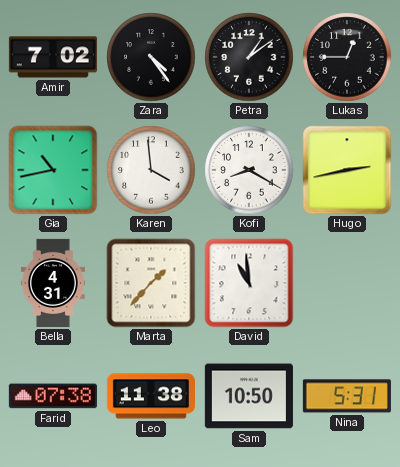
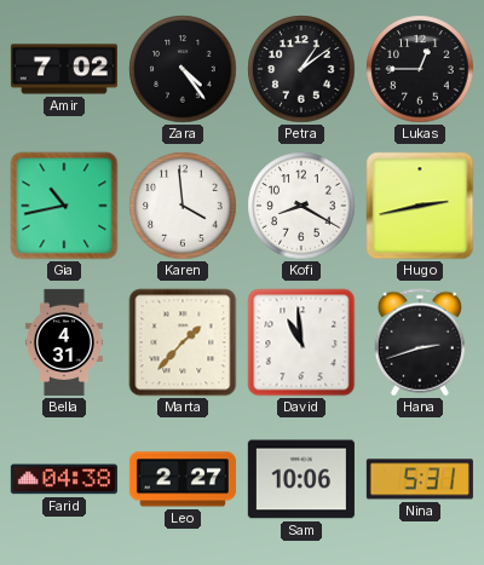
Hana: none -> 2:42
Farid: 07:38 -> 04:38
Leo: 11:38 -> 2:27
Sam: 10:50 -> 10:06
